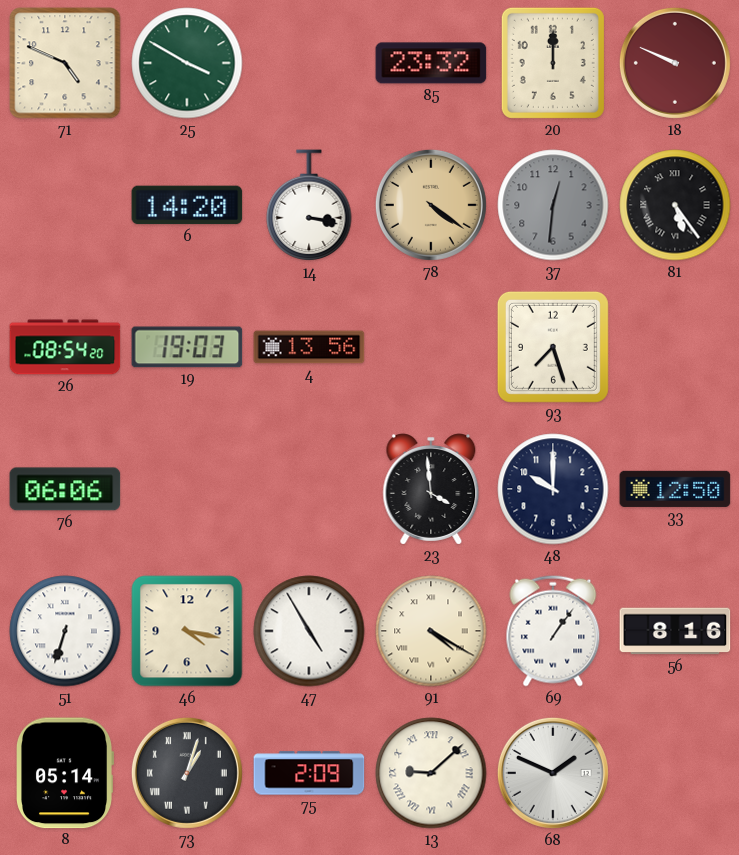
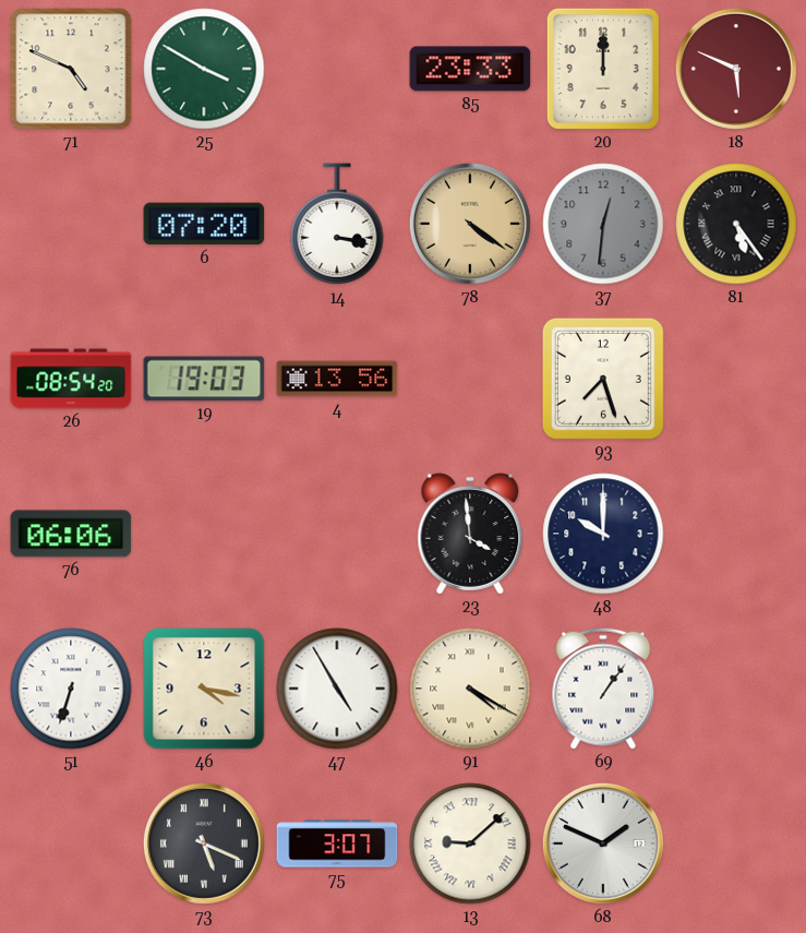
85: 23:32 -> 23:33
18: 9:49 -> 5:49
6: 14:20 -> 07:20
33: 12:50 -> none
56: 8:16 -> none
8: 05:14 -> none
73: 1:03 -> 5:19
75: 2:09 -> 3:07
